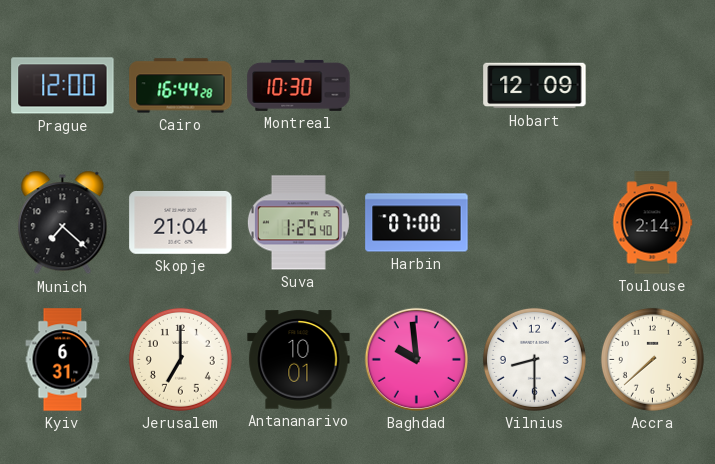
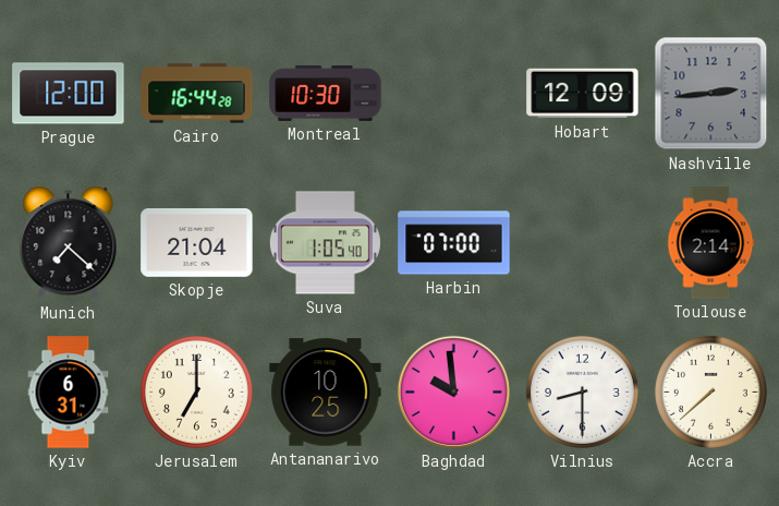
Nashville: none -> 2:44
Suva: 1:25 -> 1:05
Antananarivo: 10:01 -> 10:25
